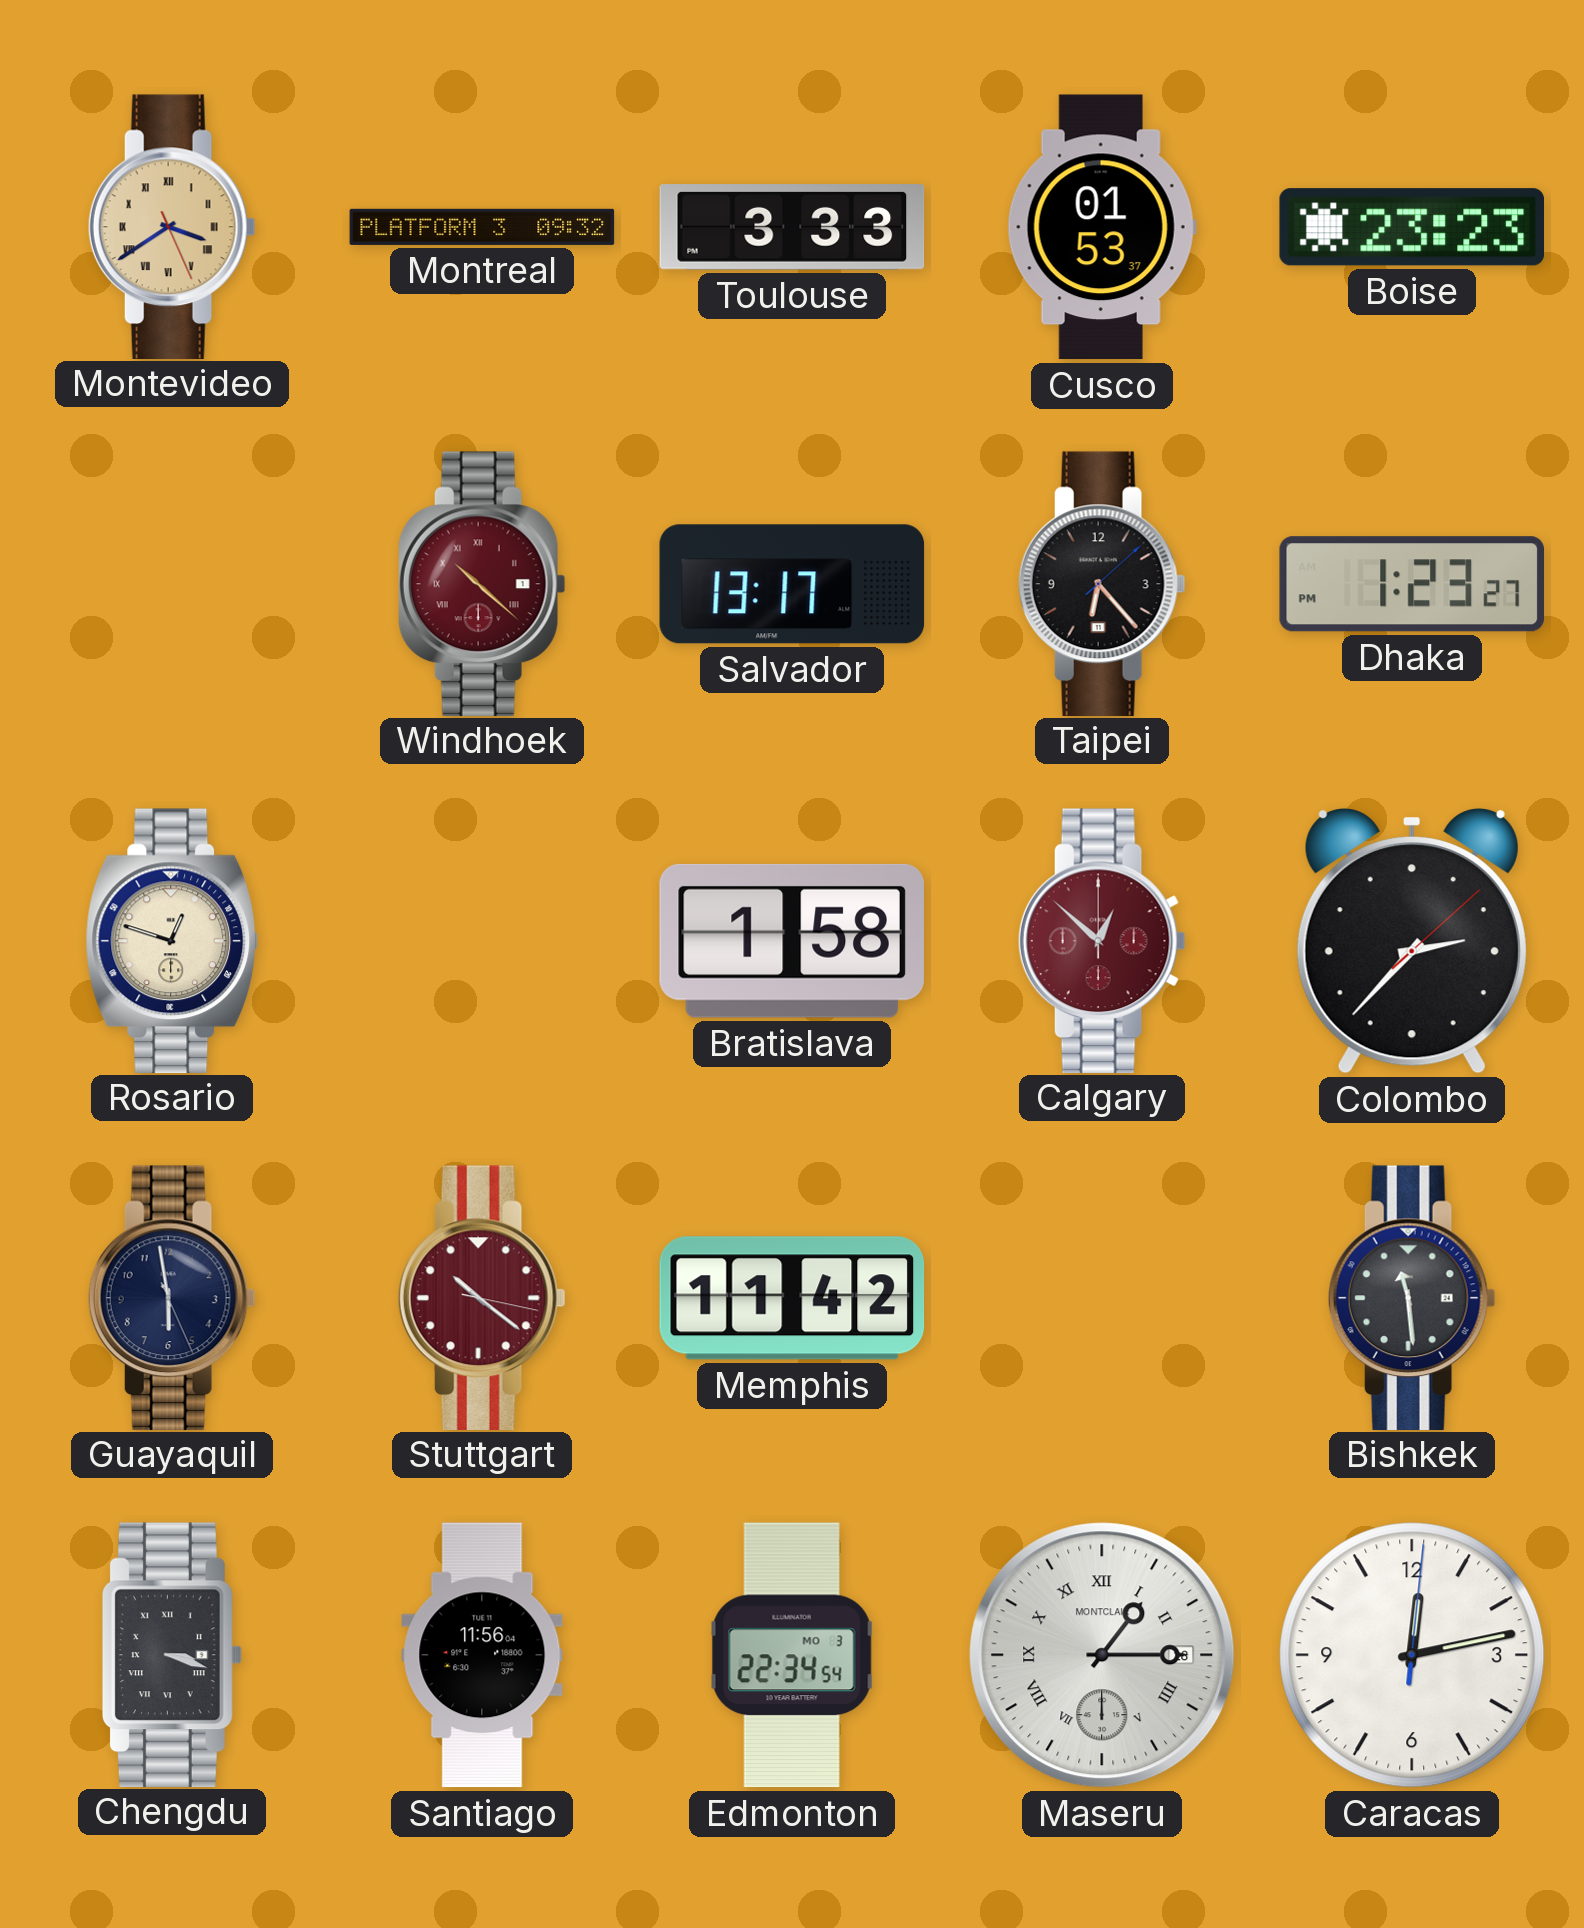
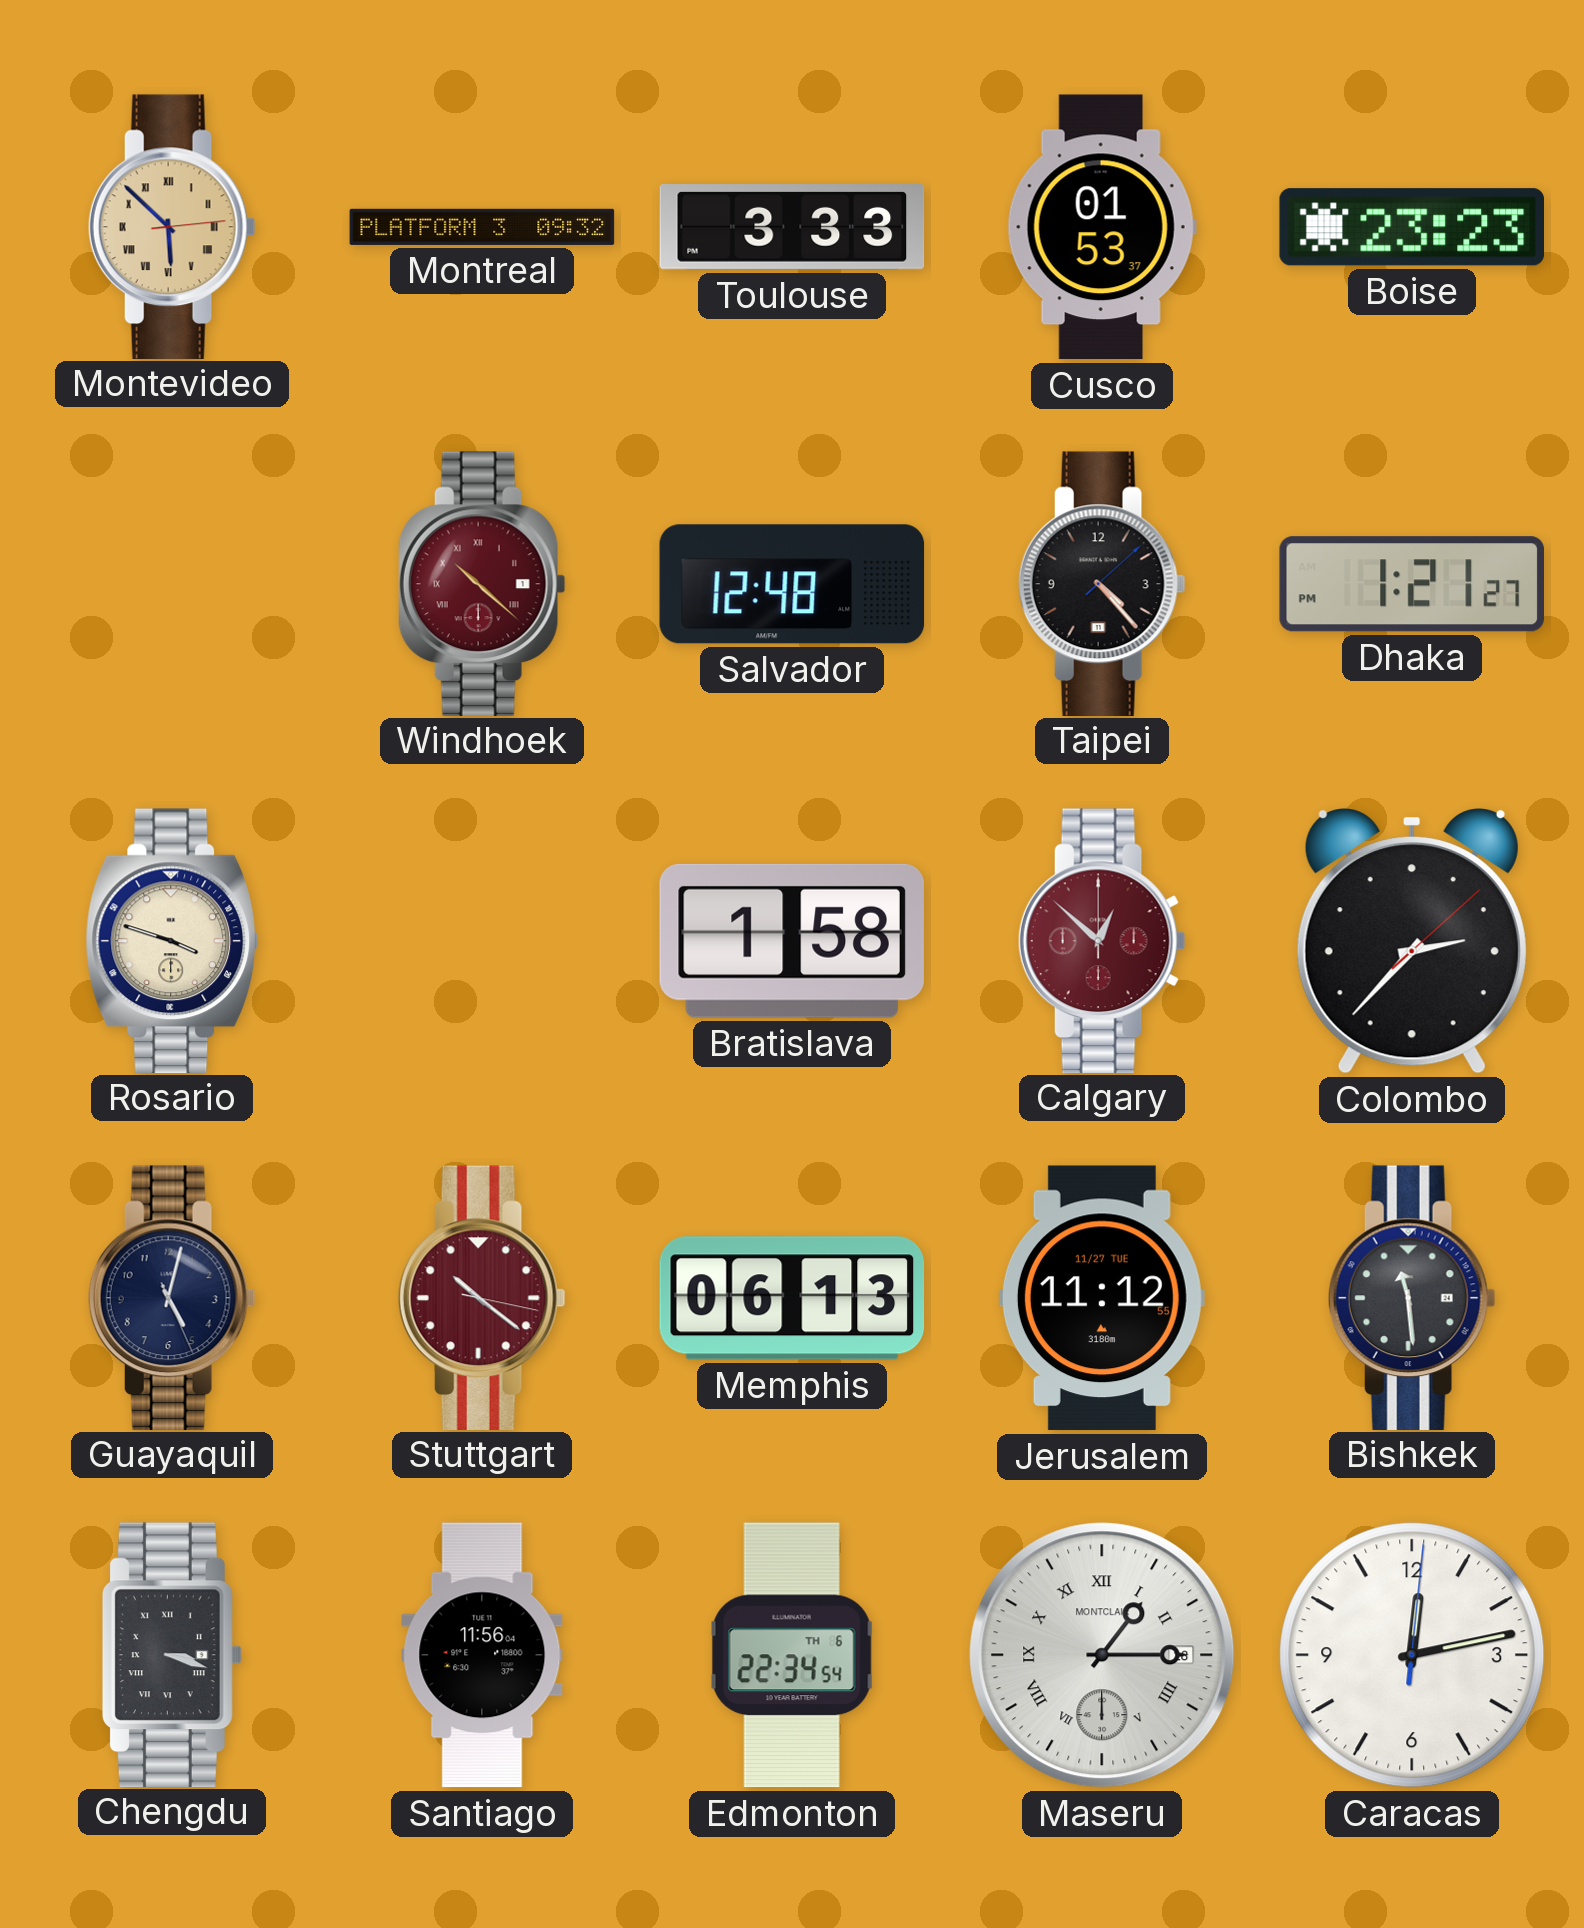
Montevideo: 3:39 -> 5:52
Salvador: 13:17 -> 12:48
Taipei: 6:23 -> 4:23
Dhaka: 1:23 -> 1:21
Rosario: 12:48 -> 3:48
Guayaquil: 5:58 -> 5:02
Memphis: 11:42 -> 06:13
Jerusalem: none -> 11:12
Edmonton date: MO 3 -> TH 6
